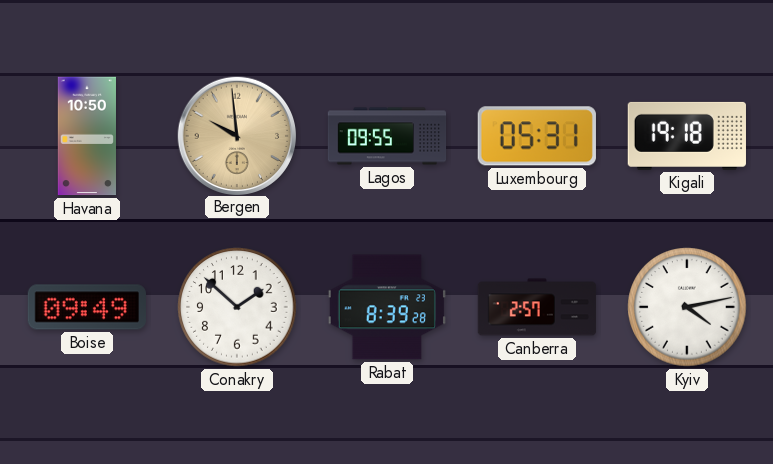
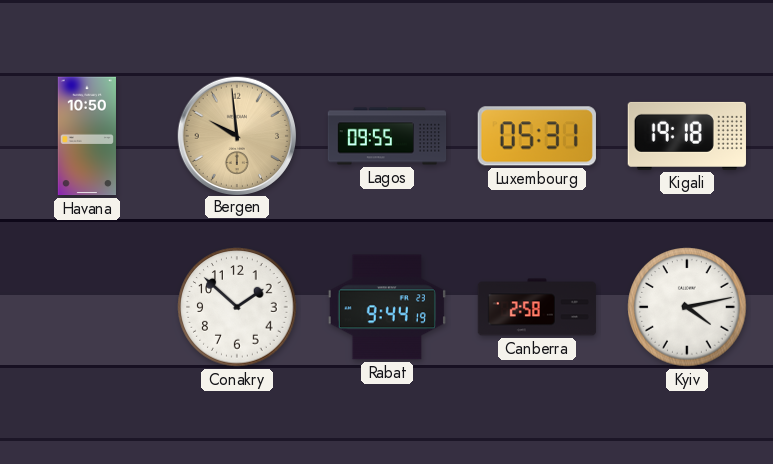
Boise: 09:49 -> none
Rabat: 8:39 -> 9:44
Canberra: 2:57 -> 2:58
